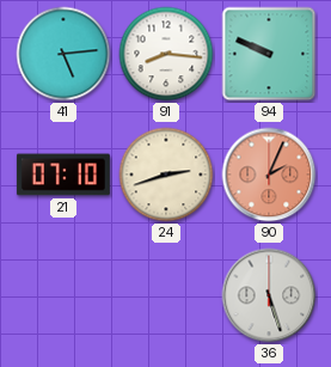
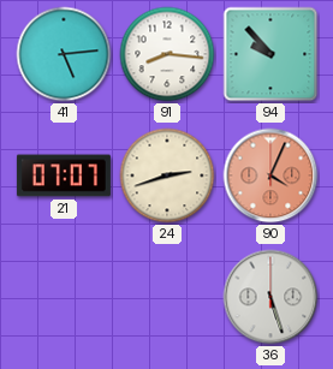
94: 9:49 -> 9:53
21: 07:10 -> 07:07
90: 2:04 -> 4:04
